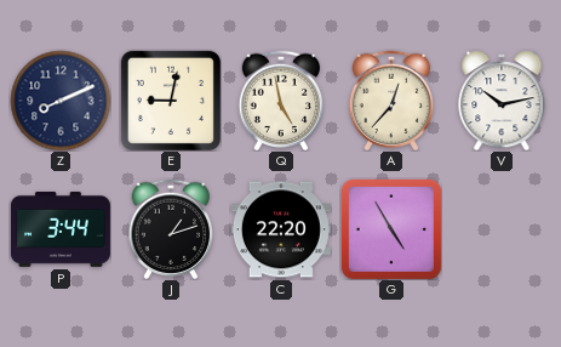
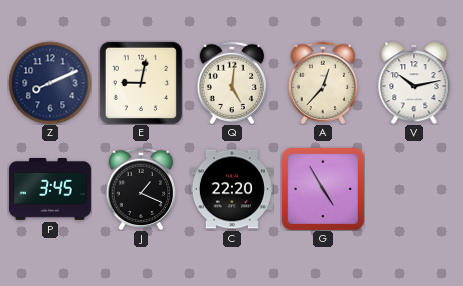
Q: 4:58 -> 5:01
P: 3:44 -> 3:45
J: 1:12 -> 1:19
